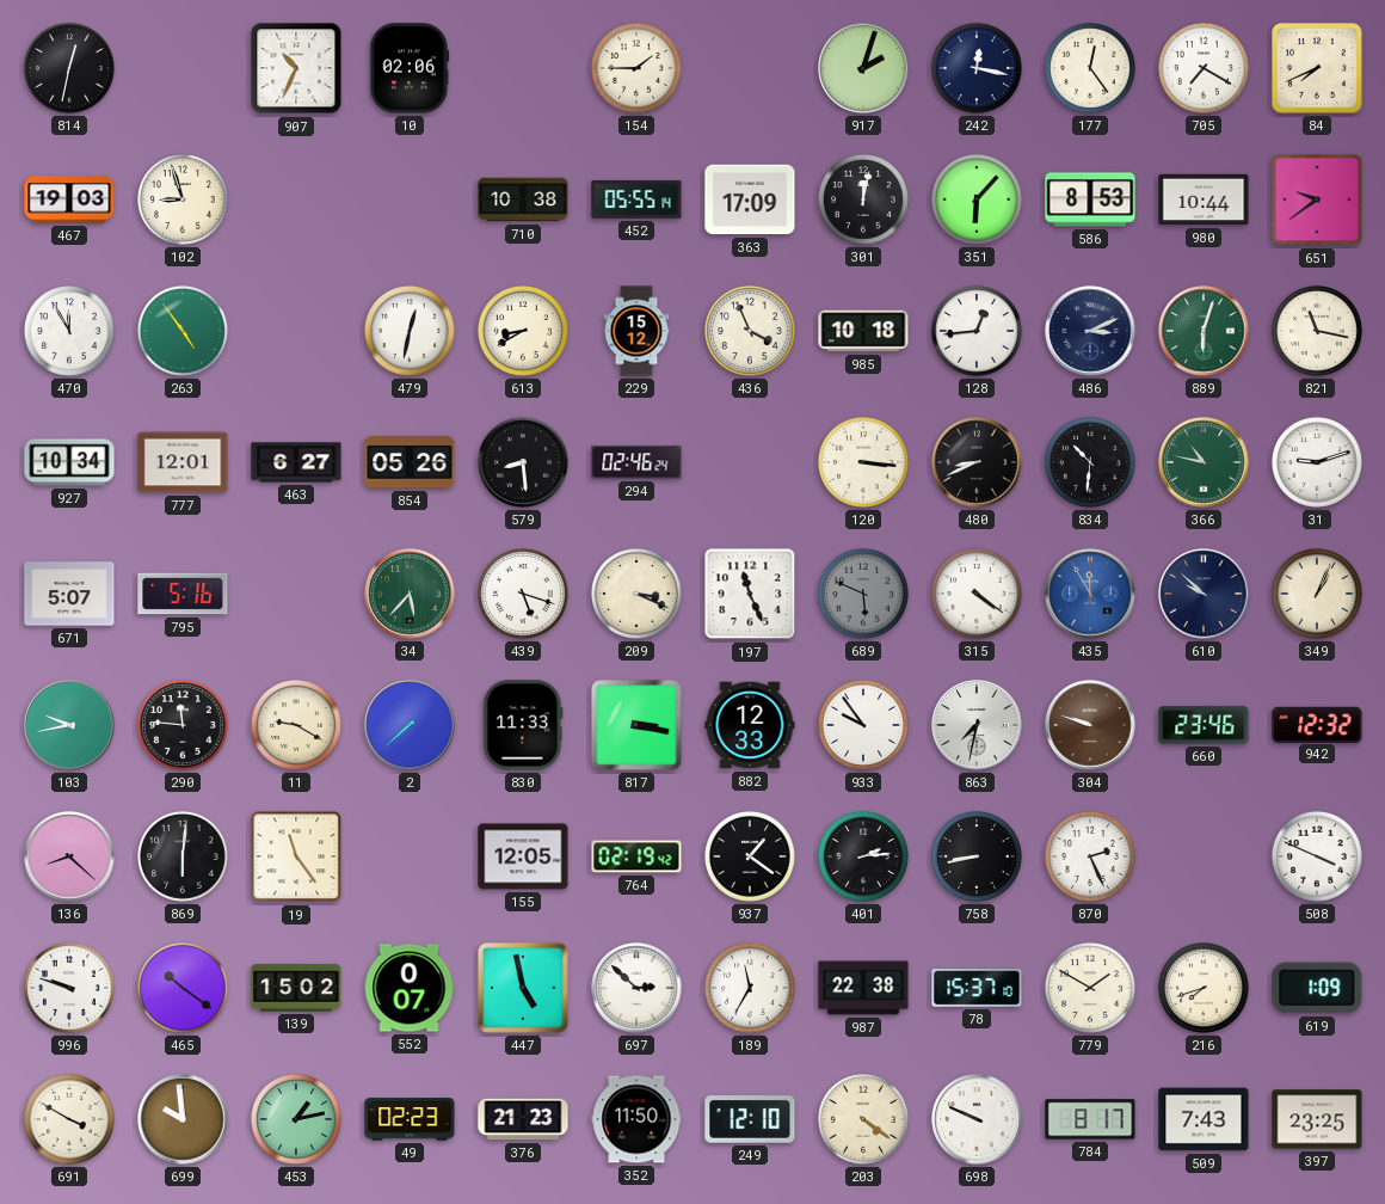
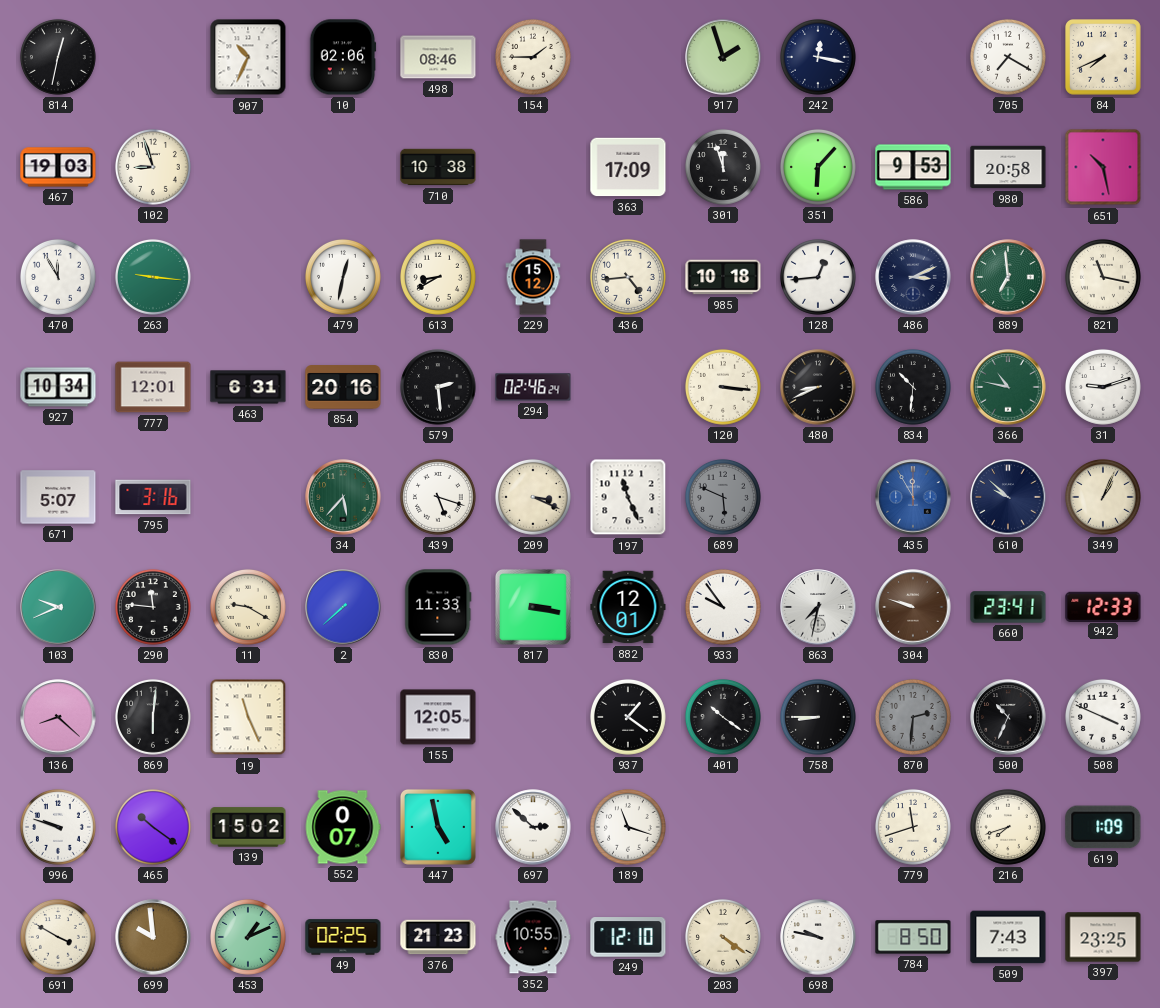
498: none -> 08:46
917: 2:03 -> 1:57
177: 12:24 -> none
452: 05:55 -> none
301: 12:02 -> 11:57
586: 8:53 -> 9:53
980: 10:44 -> 20:58
651: 9:39 -> 10:28
263: 4:54 -> 9:16
436: 3:56 -> 4:44
889: 6:03 -> 6:59
463: 6:27 -> 6:31
854: 05:26 -> 20:16
579: 8:29 -> 2:29
795: 5:16 -> 3:16
315: 4:21 -> none
103: 9:43 -> 9:41
882: 12:33 -> 12:01
660: 23:46 -> 23:41
942: 12:32 -> 12:33
19: 11:24 -> 11:26
764: 02:19 -> none
401: 2:14 -> 10:21
758: 8:43 -> 8:45
870: 2:26 -> 2:31
870 dial: white -> grey
500: none -> 10:34
189: 11:35 -> 11:18
987: 22:38 -> none
78: 15:37 -> none
779: 1:50 -> 11:42
453: 1:13 -> 1:11
49: 02:23 -> 02:25
352: 11:50 -> 10:55
698: 9:49 -> 9:47
784: 8:17 -> 8:50
